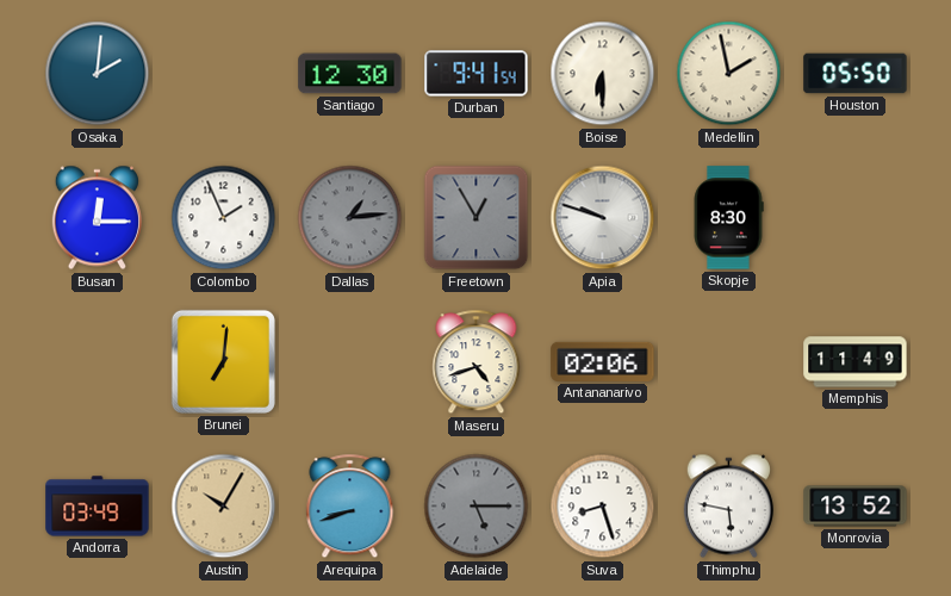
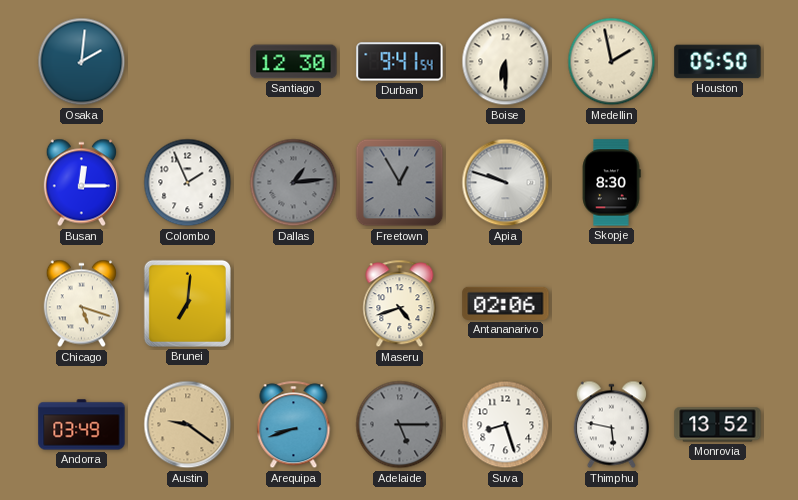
Chicago: none -> 5:18
Memphis: 11:49 -> none
Austin: 10:05 -> 9:21
